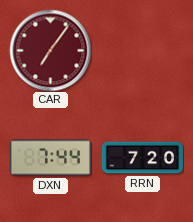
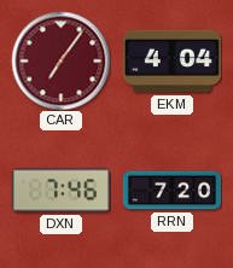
EKM: none -> 4:04
DXN: 7:44 -> 7:46
